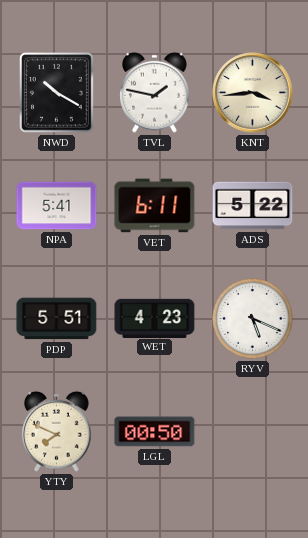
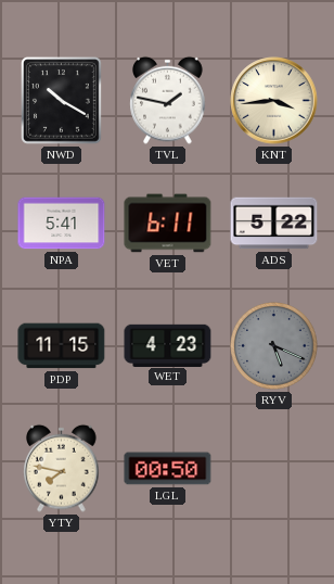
PDP: 5:51 -> 11:15
RYV dial: white -> grey
YTY: 7:49 -> 7:47
